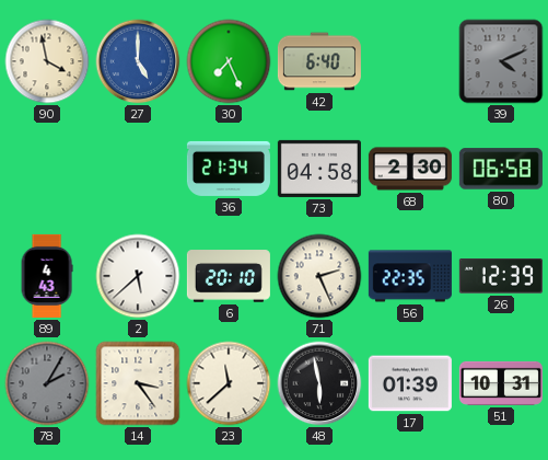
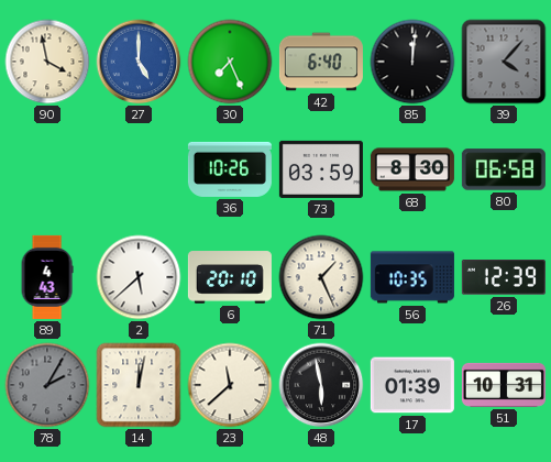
85: none -> 12:01
39: 4:11 -> 4:07
36: 21:34 -> 10:26
73: 04:58 -> 03:59
68: 2:30 -> 8:30
71: 2:26 -> 1:26
56: 22:35 -> 10:35
14: 3:24 -> 12:02
